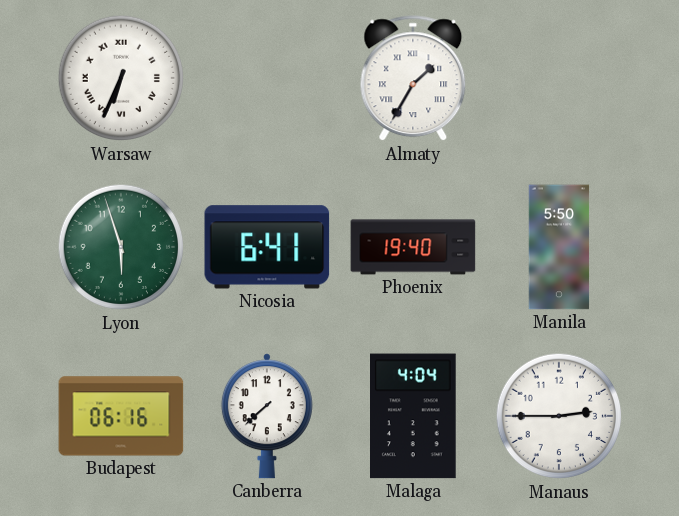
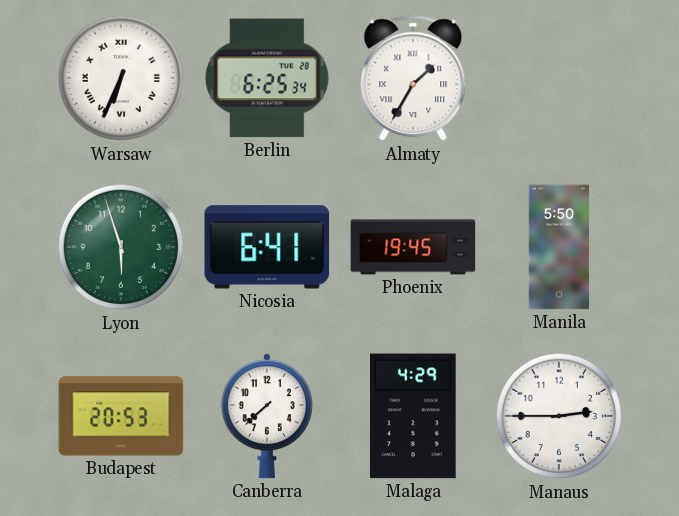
Berlin: none -> 6:25
Phoenix: 19:40 -> 19:45
Budapest: 06:16 -> 20:53
Malaga: 4:04 -> 4:29
